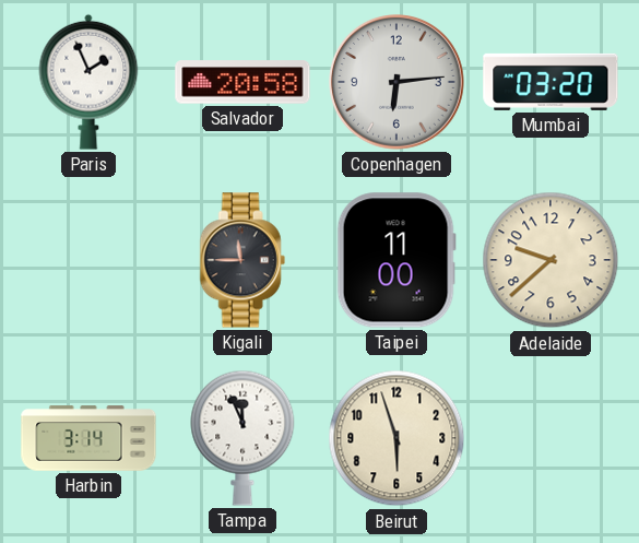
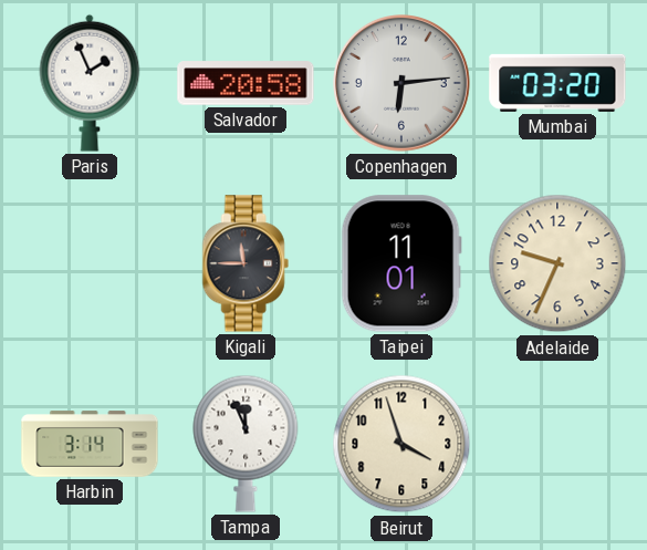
Taipei: 11:00 -> 11:01
Adelaide: 9:38 -> 9:34
Beirut: 5:57 -> 3:57
